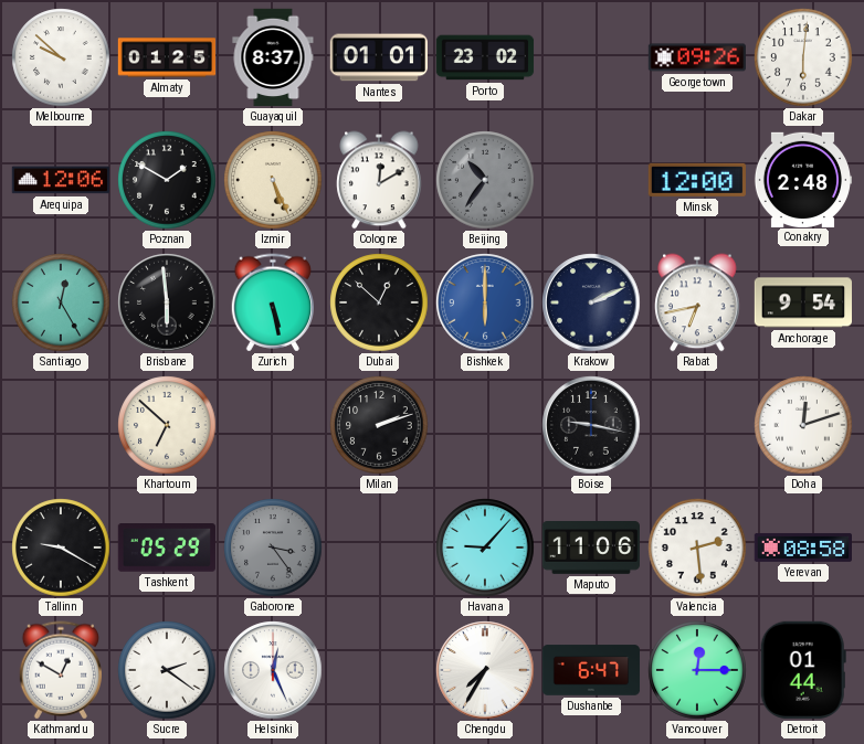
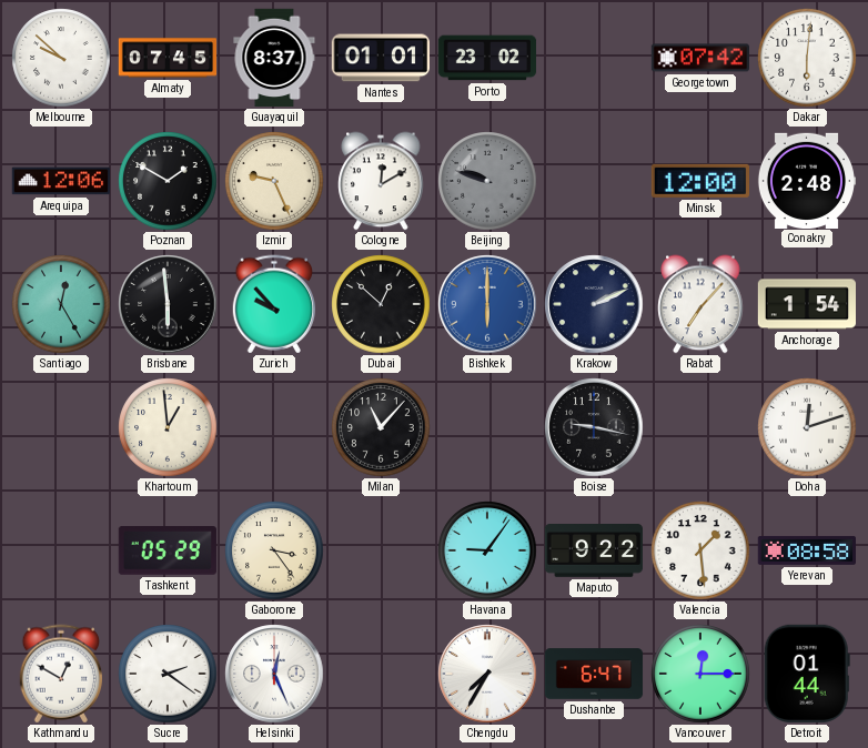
Almaty: 01:25 -> 07:45
Georgetown: 09:26 -> 07:42
Izmir: 5:26 -> 9:26
Beijing: 10:36 -> 9:48
Zurich: 5:28 -> 9:53
Rabat: 6:43 -> 7:07
Anchorage: 9:54 -> 1:54
Khartoum: 6:52 -> 12:59
Milan: 2:12 -> 11:07
Tallinn: 9:20 -> none
Gaborone dial: grey -> cream
Havana: 9:07 -> 9:06
Maputo: 11:06 -> 9:22
Valencia: 2:29 -> 1:29
